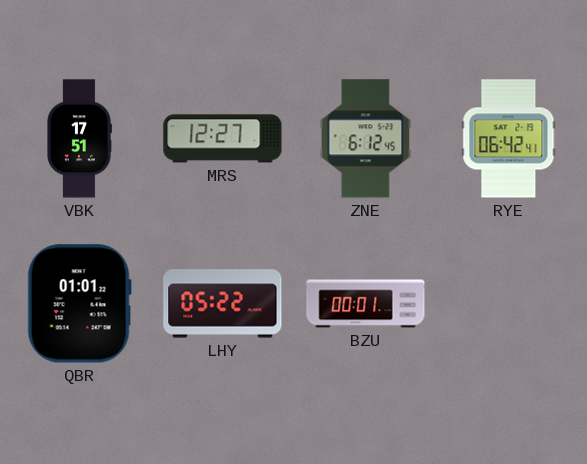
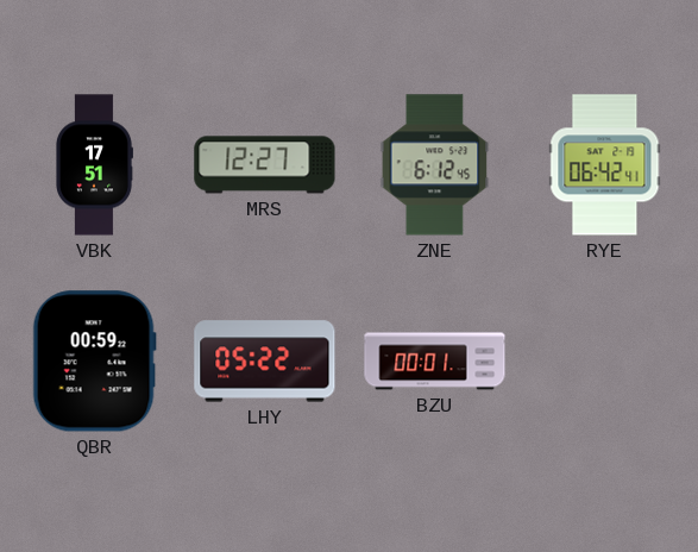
QBR: 01:01 -> 00:59
